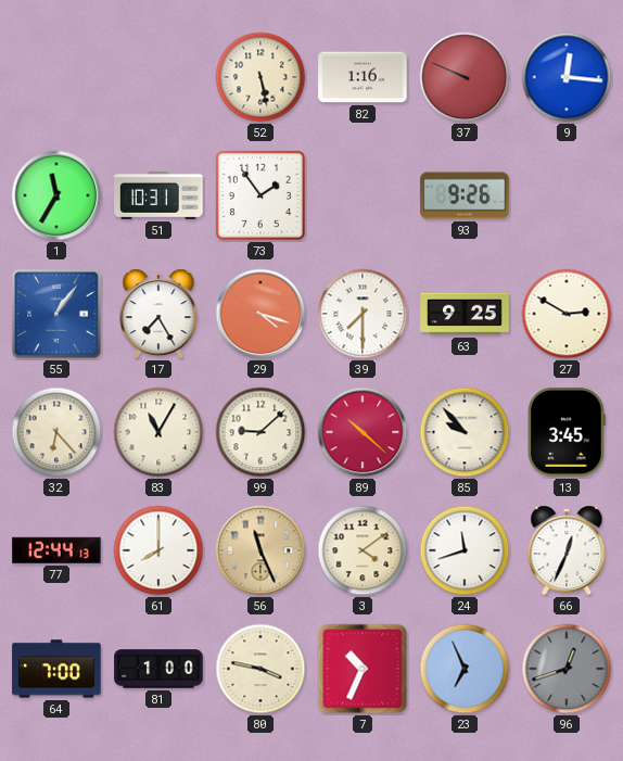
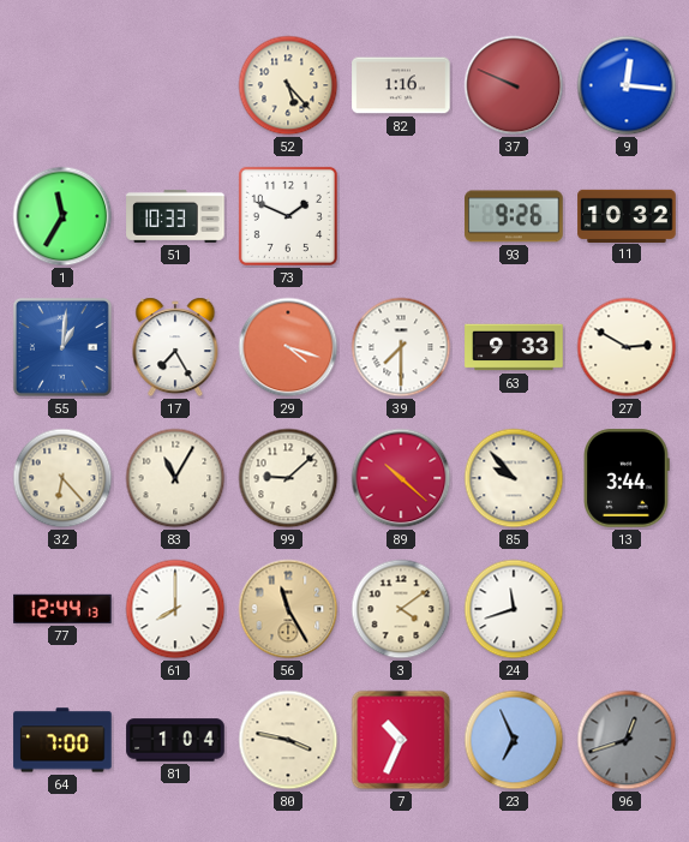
52: 5:28 -> 5:23
51: 10:31 -> 10:33
73: 1:54 -> 1:49
11: none -> 10:32
55: 1:06 -> 1:01
63: 9:25 -> 9:33
13: 3:45 -> 3:44
56: 11:26 -> 11:25
66: 12:34 -> none
81: 1:00 -> 1:04
